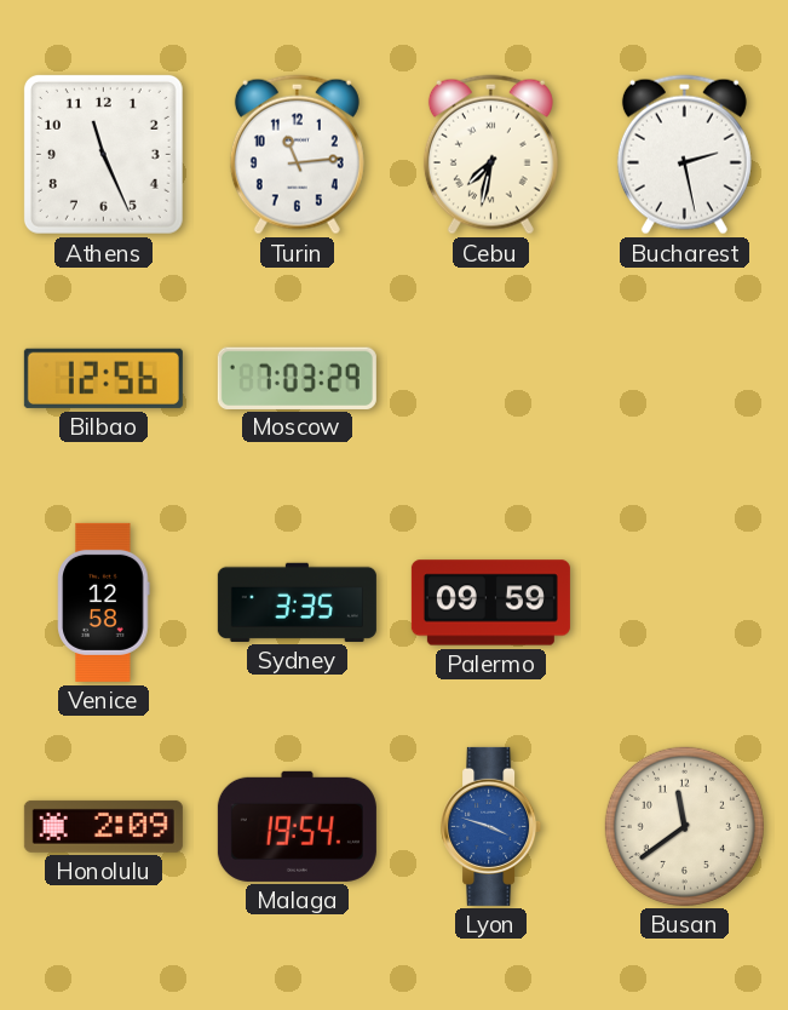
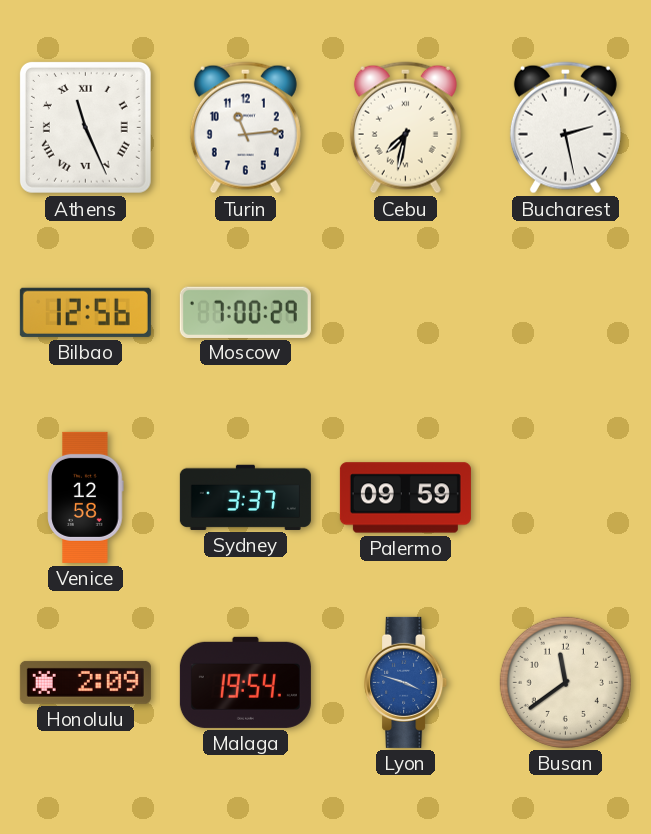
Athens numerals: Arabic -> Roman
Moscow: 7:03 -> 7:00
Sydney: 3:35 -> 3:37
